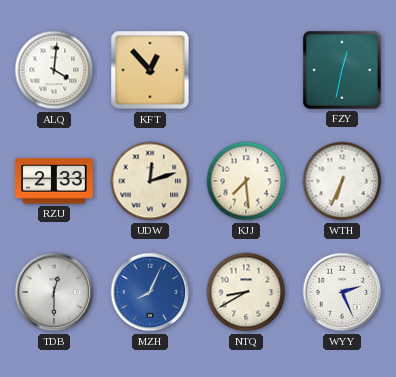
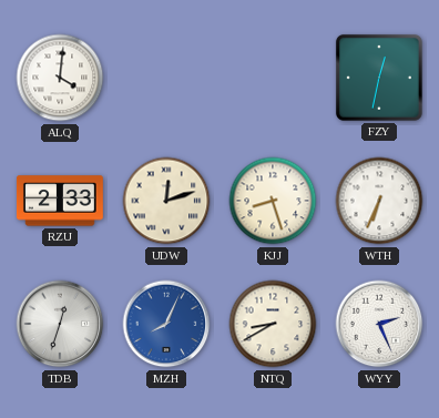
KFT: 12:53 -> none
KJJ: 7:29 -> 8:27
TDB: 12:30 -> 12:33
